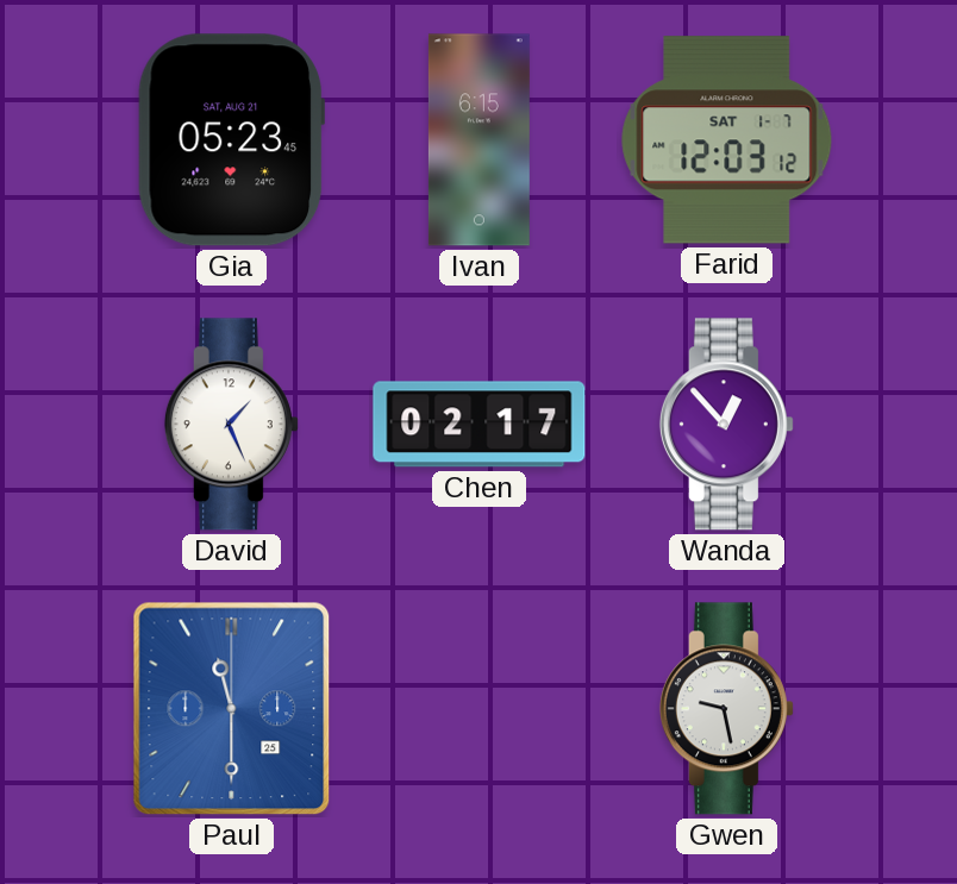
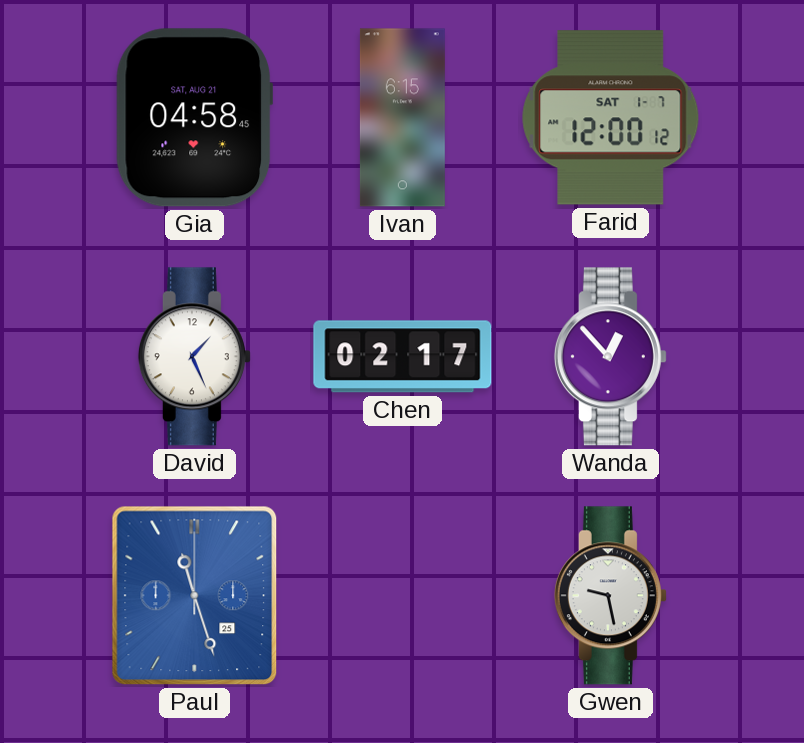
Gia: 05:23 -> 04:58
Farid: 12:03 -> 12:00
Paul: 11:30 -> 11:27
